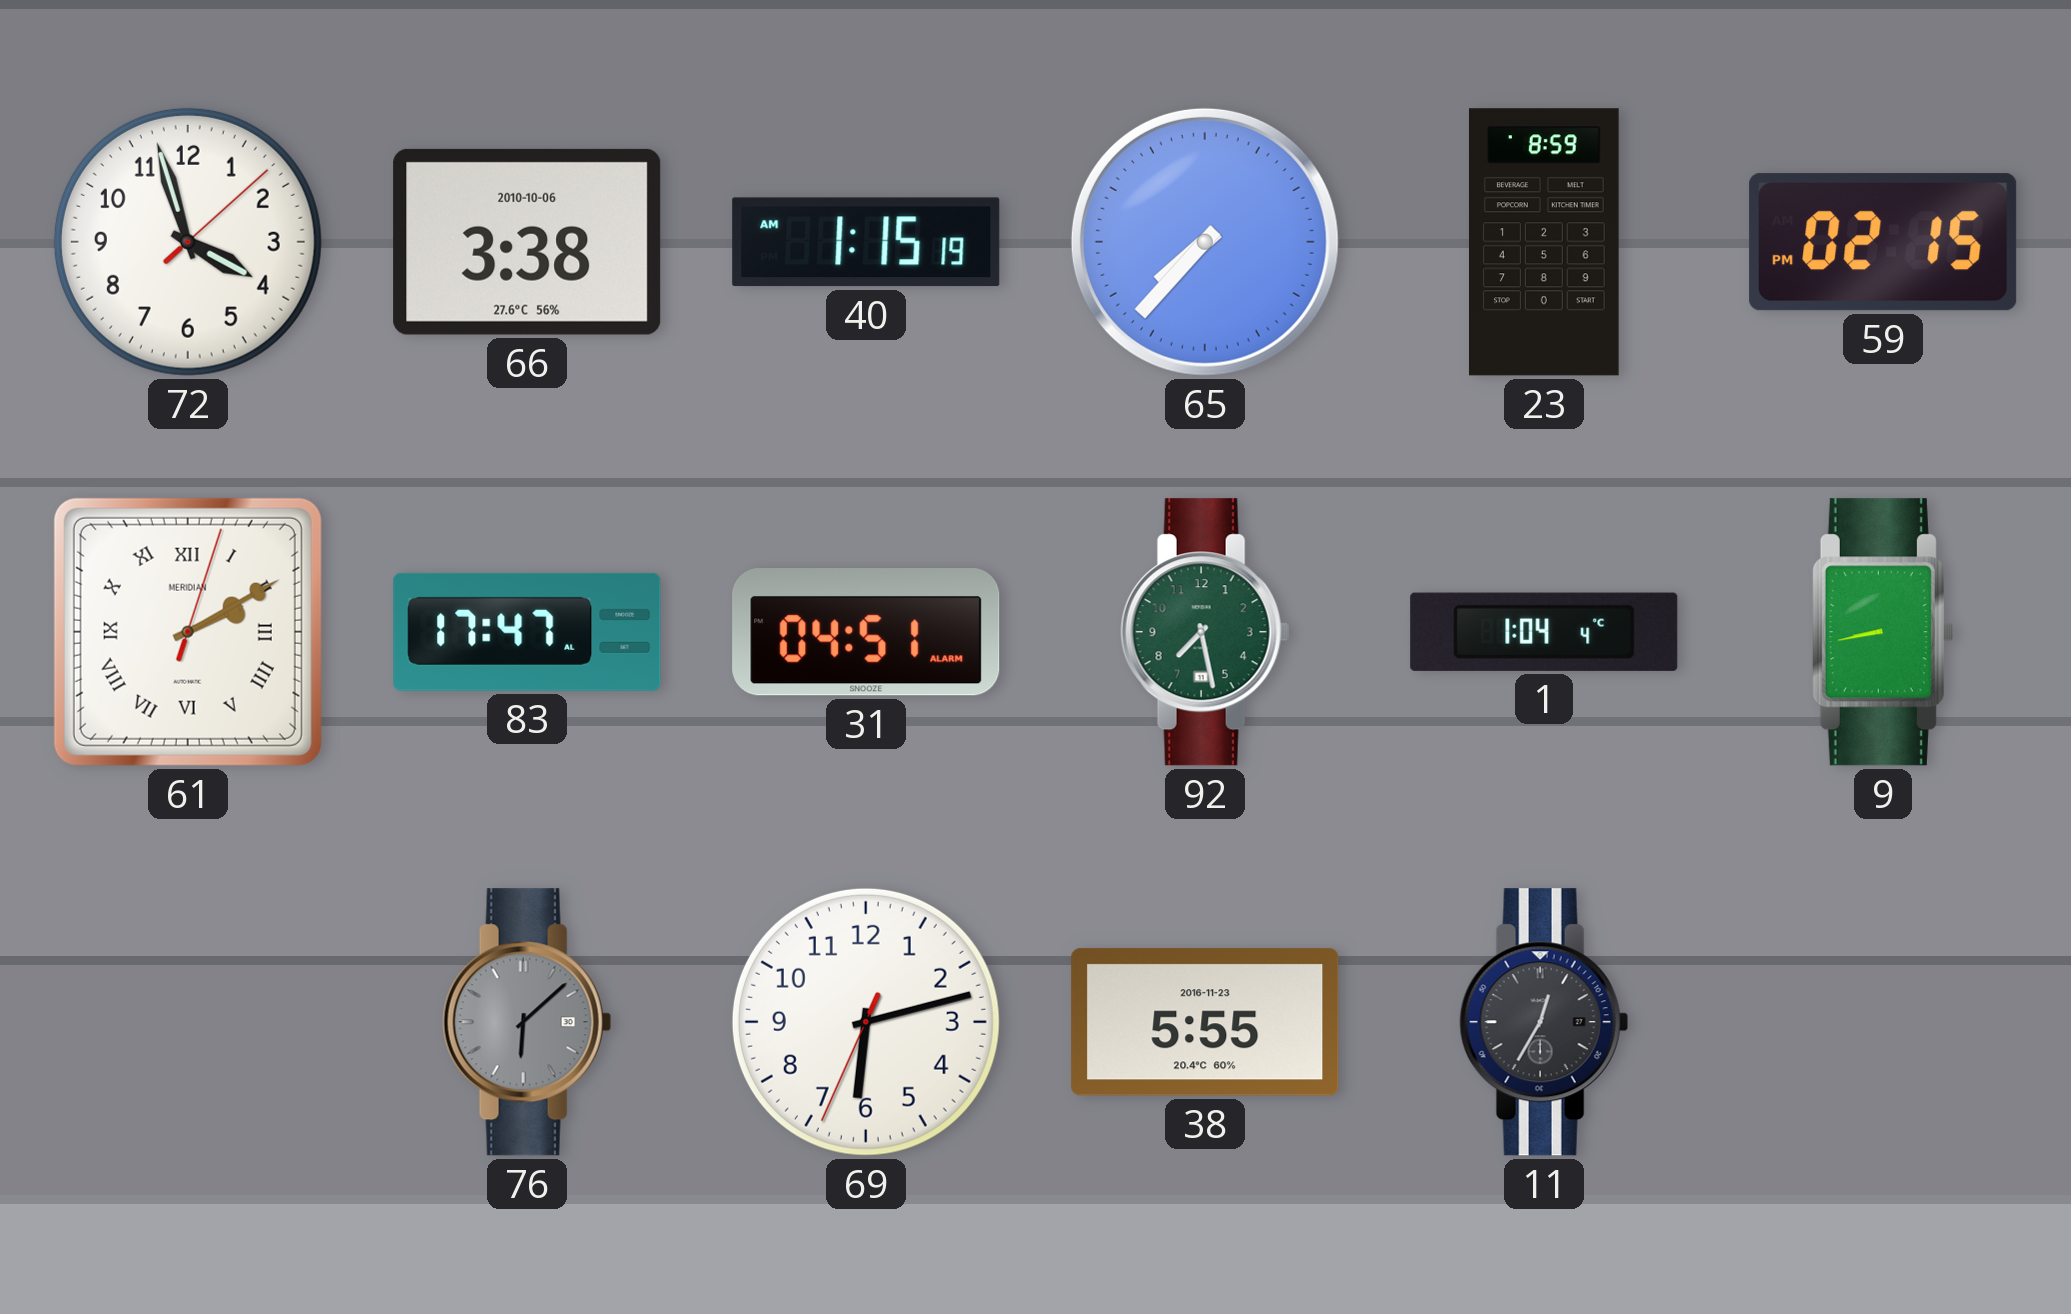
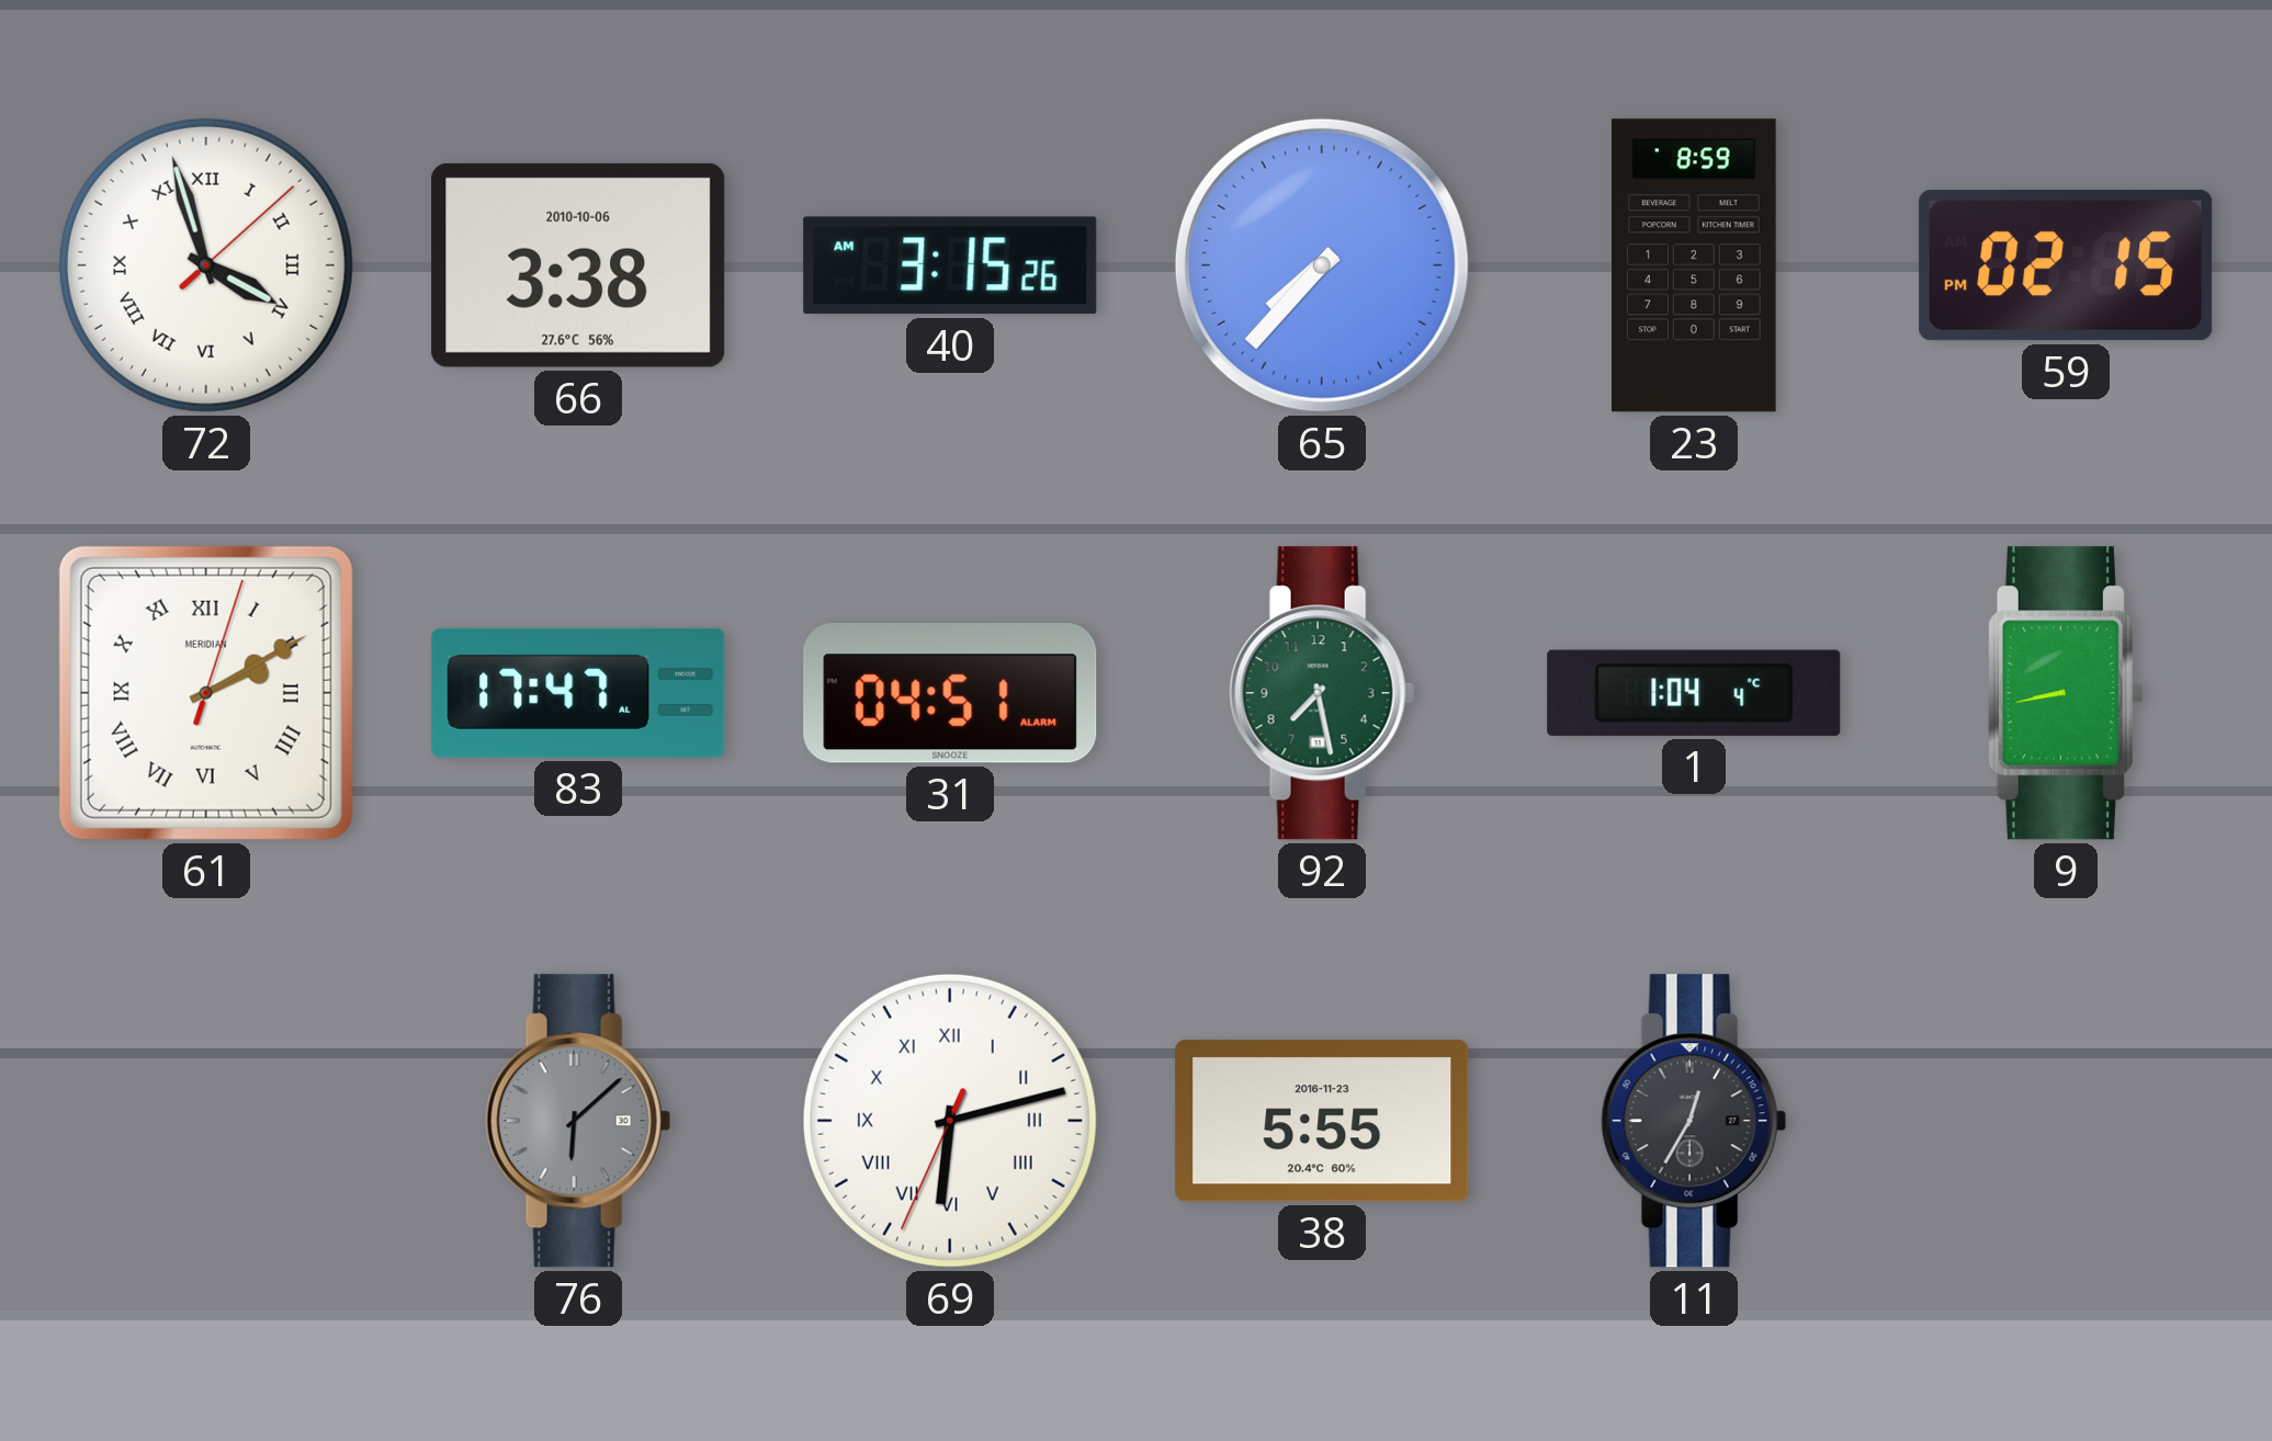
72 numerals: Arabic -> Roman
40: 1:15 -> 3:15
69 numerals: Arabic -> Roman
